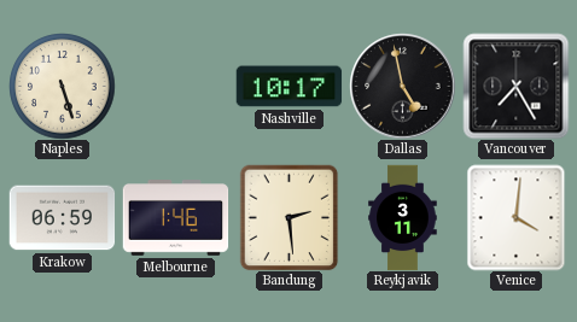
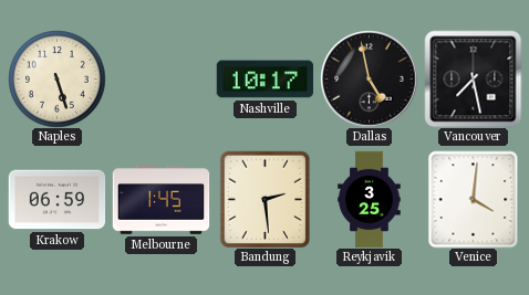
Vancouver: 7:25 -> 7:28
Melbourne: 1:46 -> 1:45
Reykjavik: 3:11 -> 3:25
